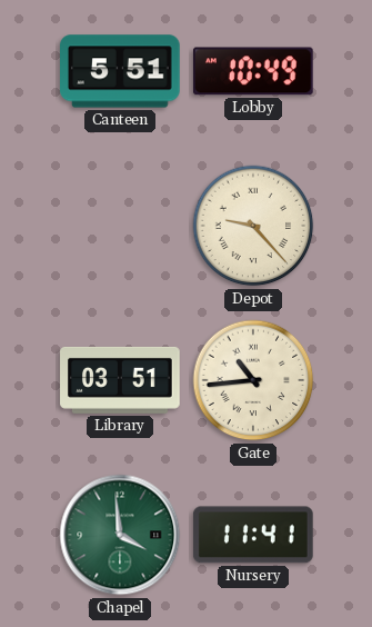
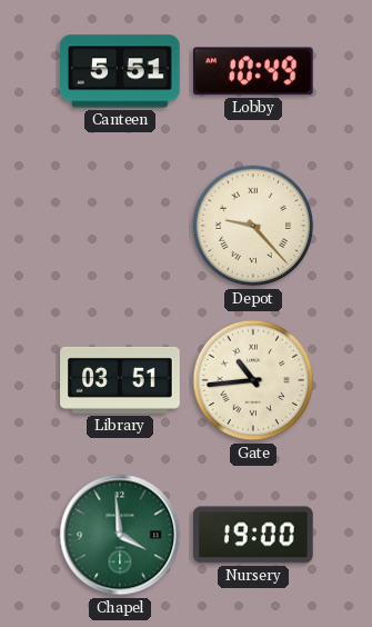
Nursery: 11:41 -> 19:00
